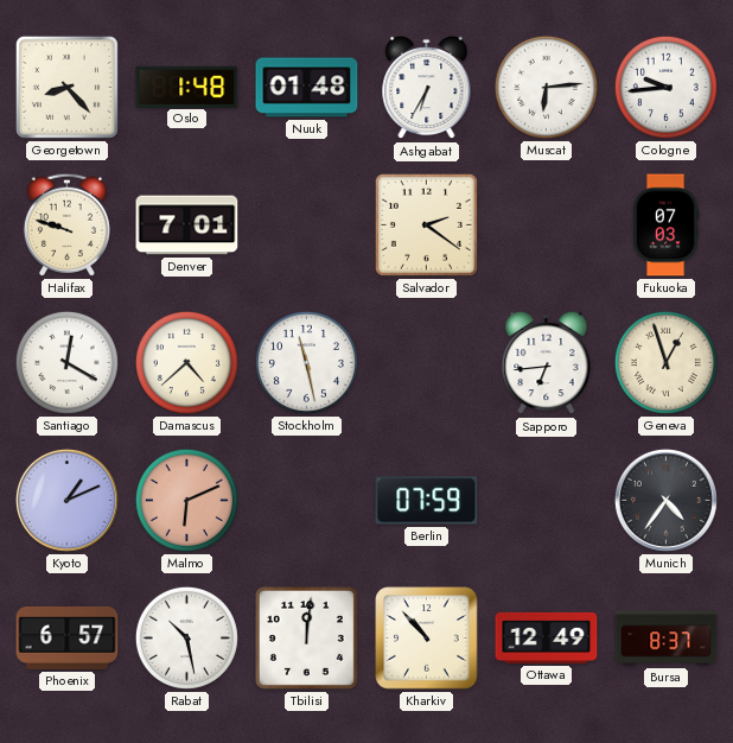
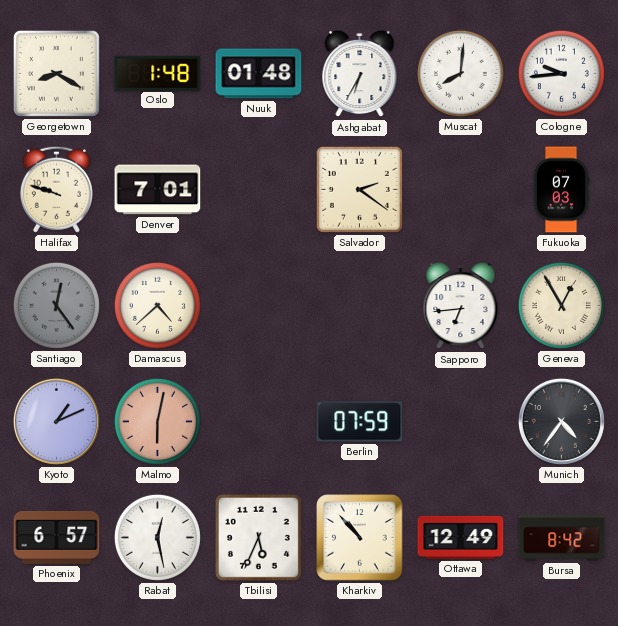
Georgetown: 8:23 -> 8:20
Muscat: 6:14 -> 8:01
Santiago: 12:20 -> 12:24
Santiago dial: white -> grey
Stockholm: 11:28 -> none
Geneva: 12:57 -> 12:55
Malmo: 6:11 -> 6:02
Rabat: 10:28 -> 12:28
Tbilisi: 12:01 -> 5:34
Bursa: 8:37 -> 8:42
